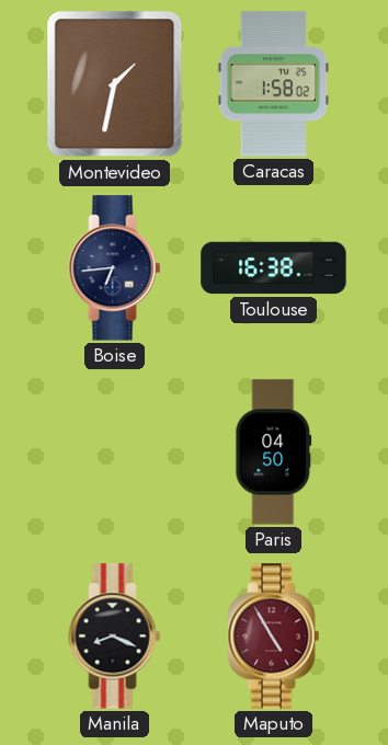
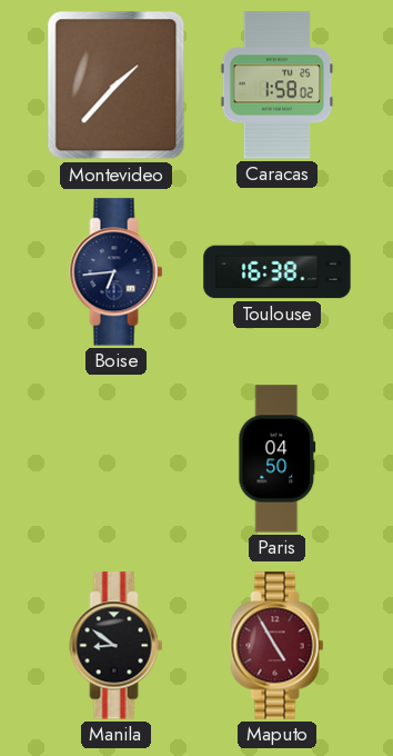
Montevideo: 1:32 -> 1:37
Manila: 8:19 -> 8:51
